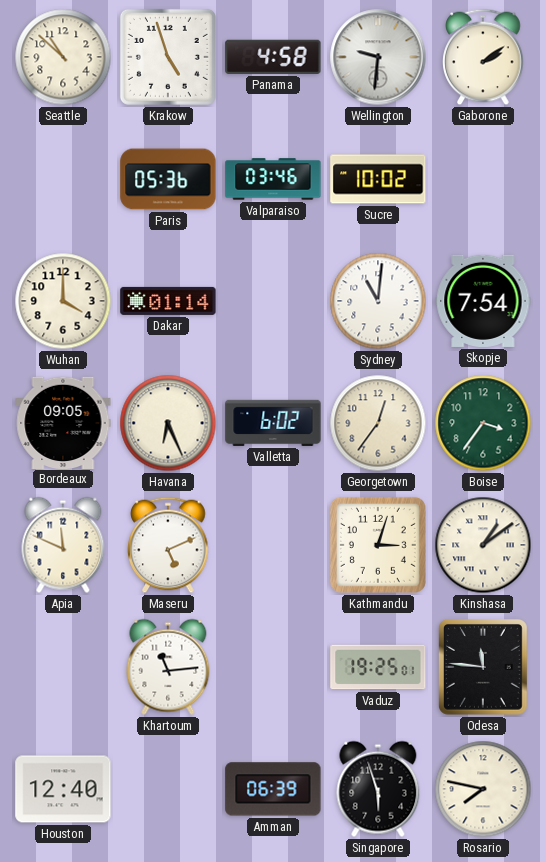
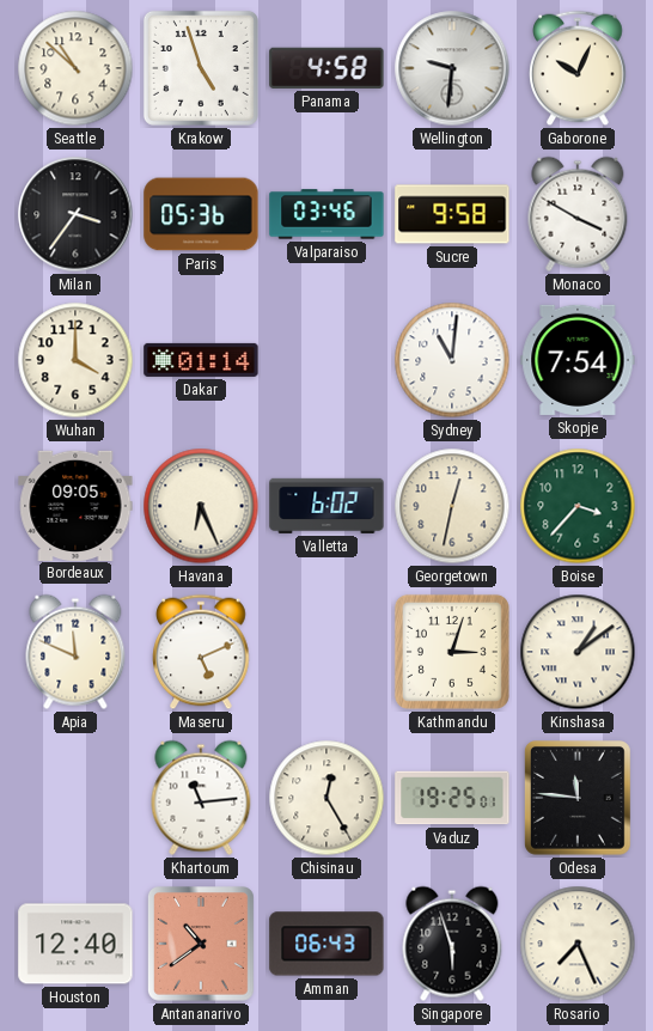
Gaborone: 2:09 -> 10:04
Milan: none -> 3:36
Sucre: 10:02 -> 9:58
Monaco: none -> 3:50
Georgetown: 12:36 -> 12:32
Boise: 3:36 -> 3:37
Chisinau: none -> 12:25
Antananarivo: none -> 10:39
Amman: 06:39 -> 06:43
Rosario: 7:47 -> 7:26
